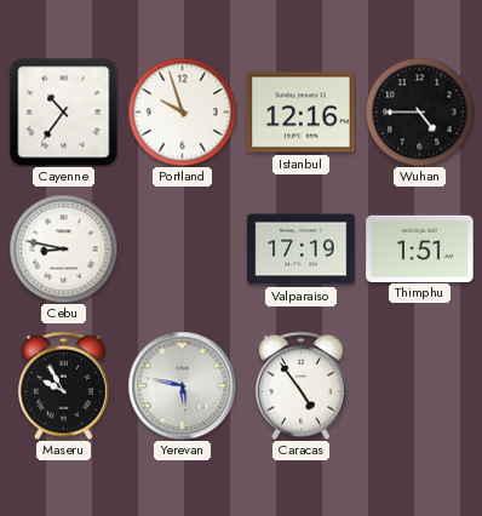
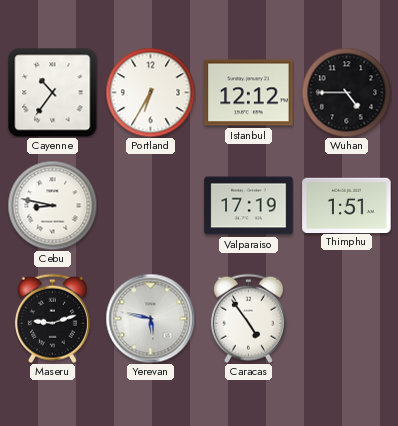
Portland: 9:57 -> 6:35
Istanbul: 12:16 -> 12:12
Maseru: 9:55 -> 9:12
